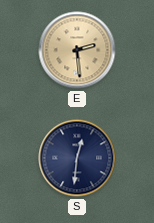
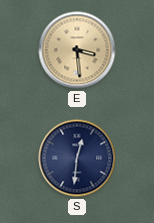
E: 2:29 -> 3:29
